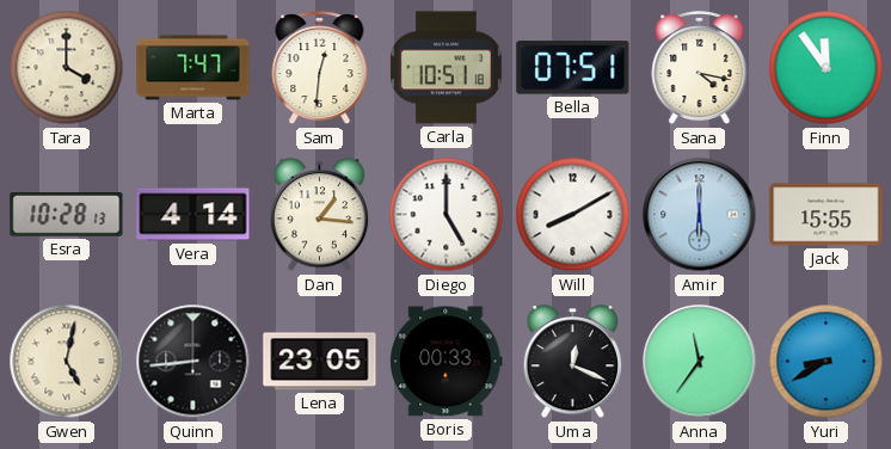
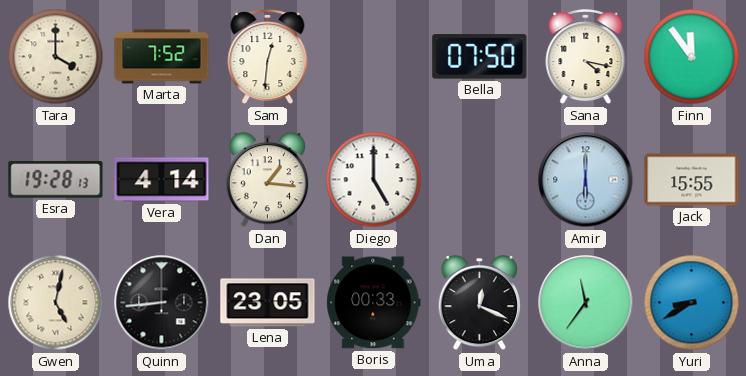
Marta: 7:47 -> 7:52
Carla: 10:51 -> none
Bella: 07:51 -> 07:50
Esra: 10:28 -> 19:28
Will: 8:10 -> none
